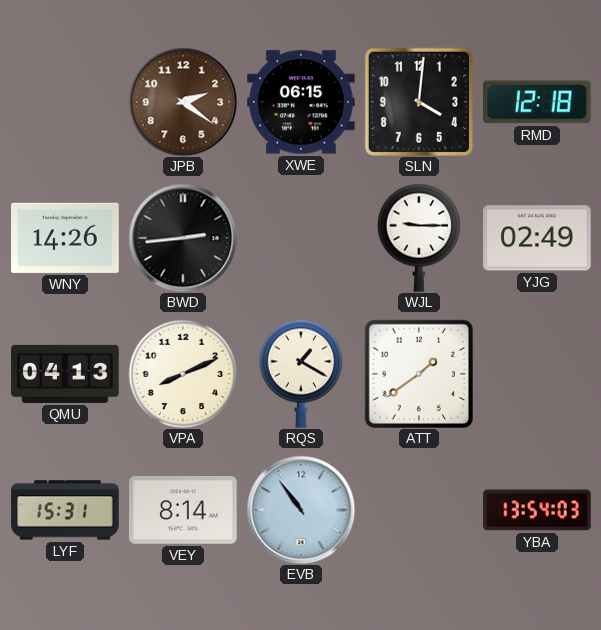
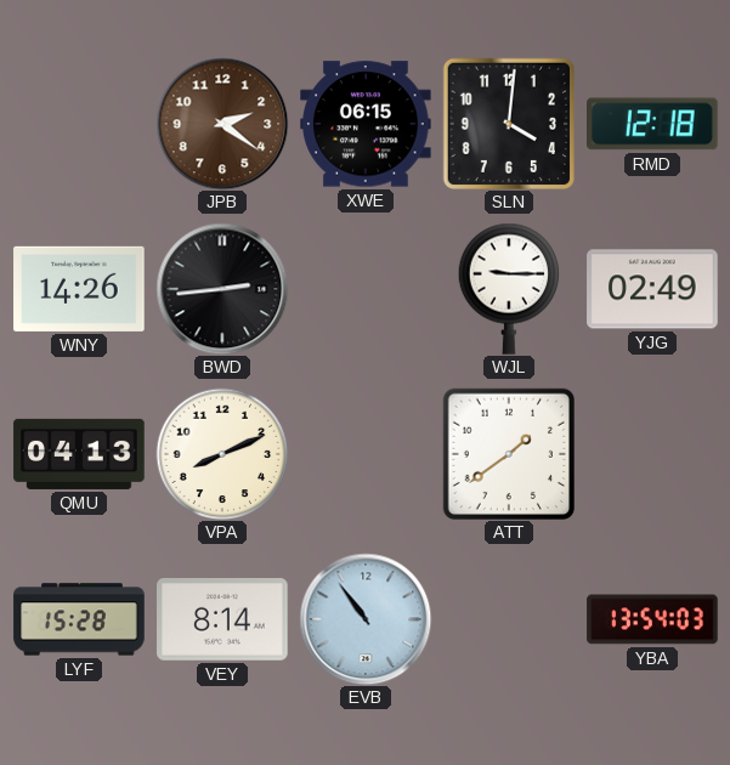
RQS: 1:20 -> none
LYF: 15:31 -> 15:28
